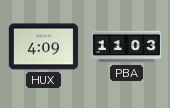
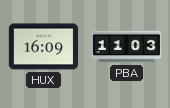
HUX: 4:09 -> 16:09
